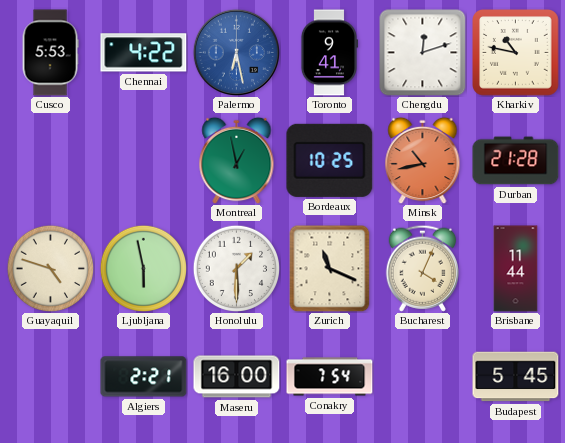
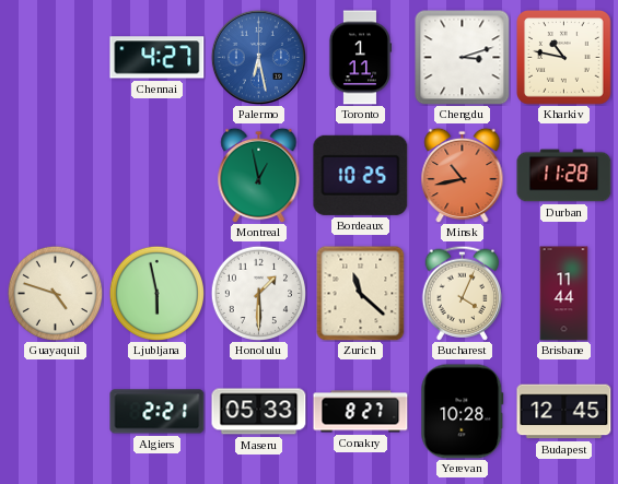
Cusco: 5:53 -> none
Chennai: 4:22 -> 4:27
Toronto: 9:41 -> 1:11
Chengdu: 12:12 -> 3:12
Durban: 21:28 -> 11:28
Zurich: 11:19 -> 11:22
Maseru: 16:00 -> 05:33
Conakry: 7:54 -> 8:27
Yerevan: none -> 10:28
Budapest: 5:45 -> 12:45
